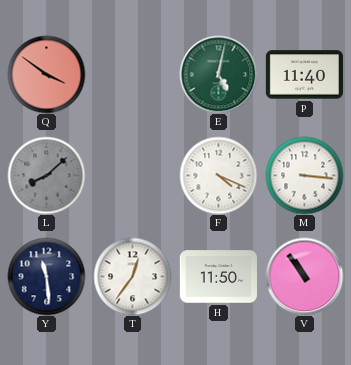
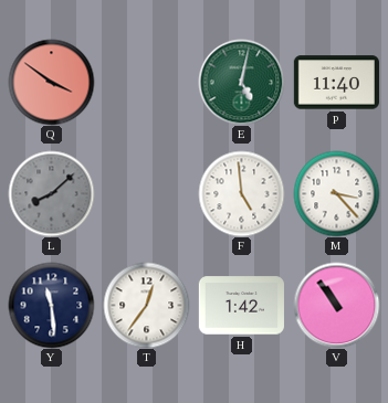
F: 4:19 -> 4:59
M: 3:16 -> 3:23
H: 11:50 -> 1:42
